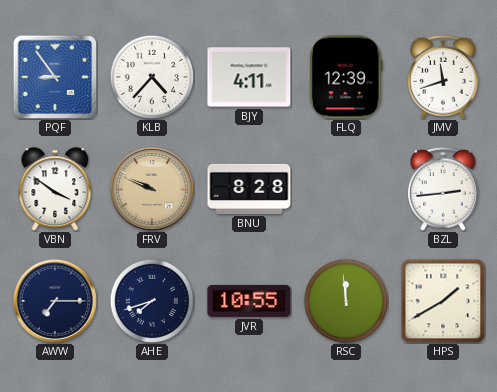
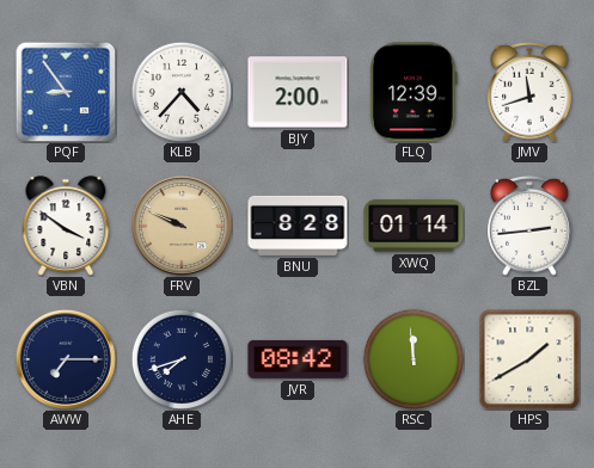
BJY: 4:11 -> 2:00
XWQ: none -> 01:14
JVR: 10:55 -> 08:42
